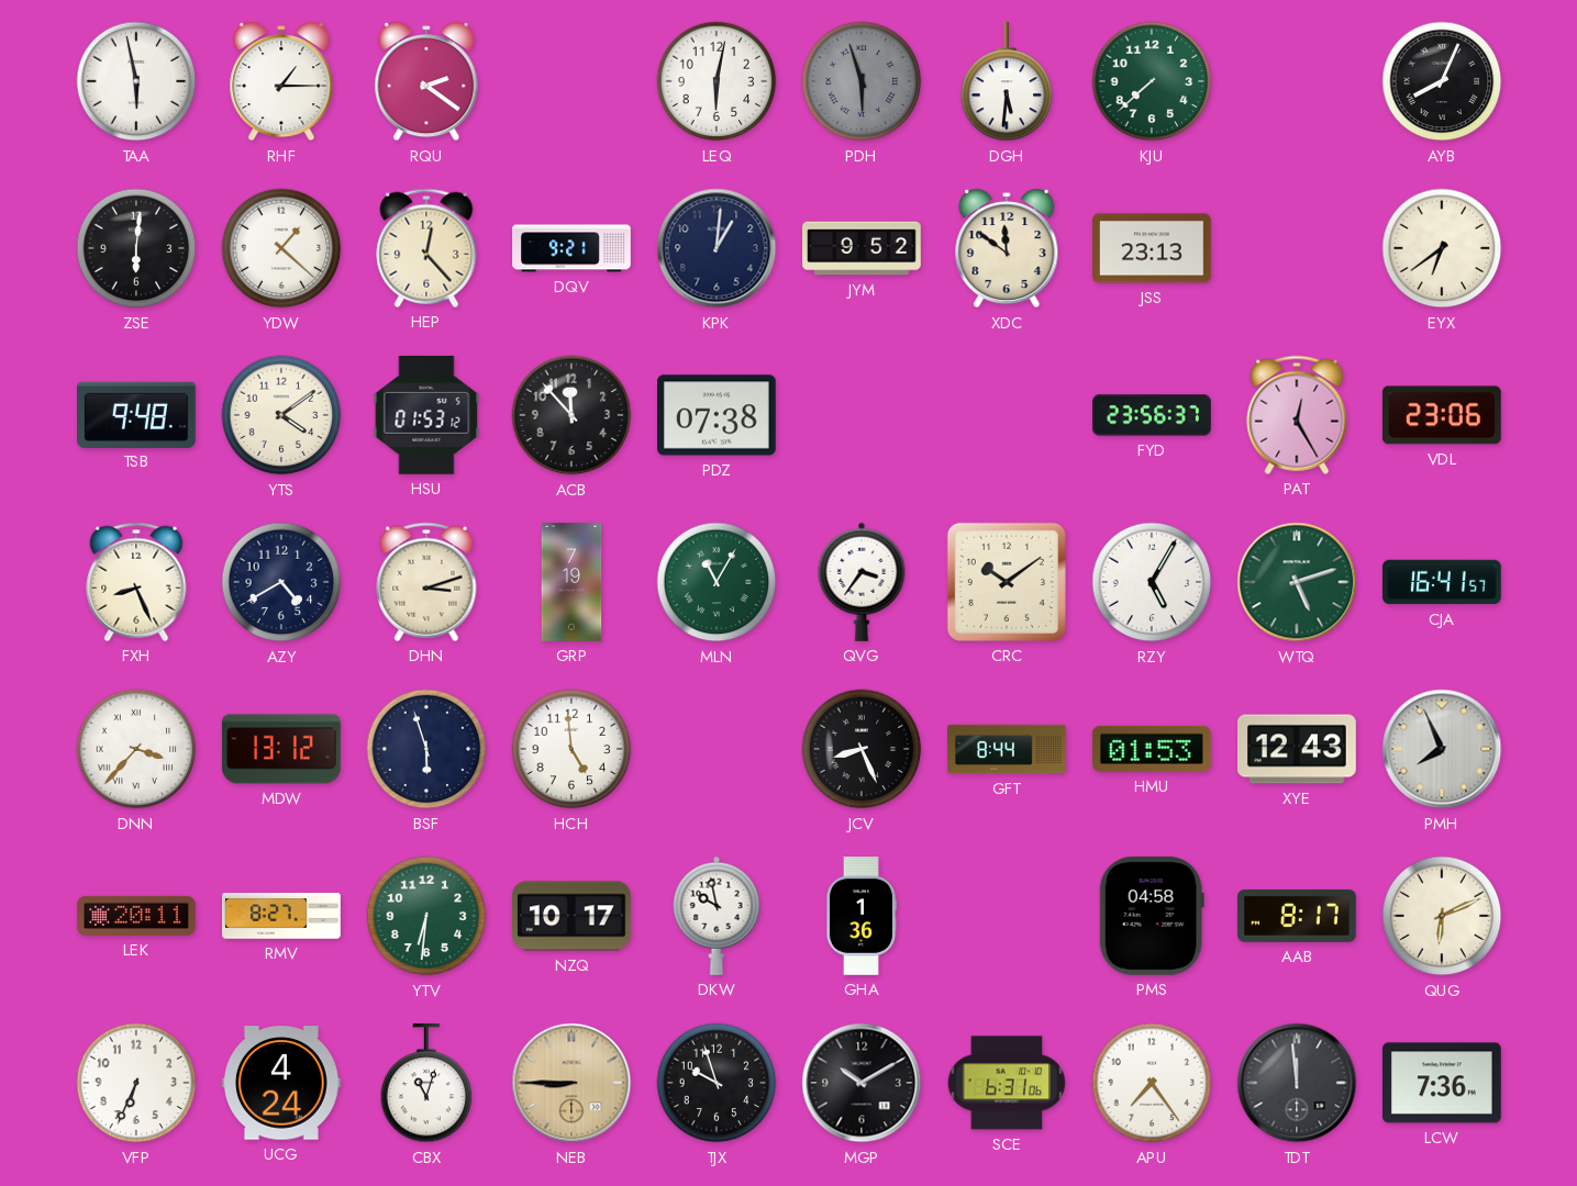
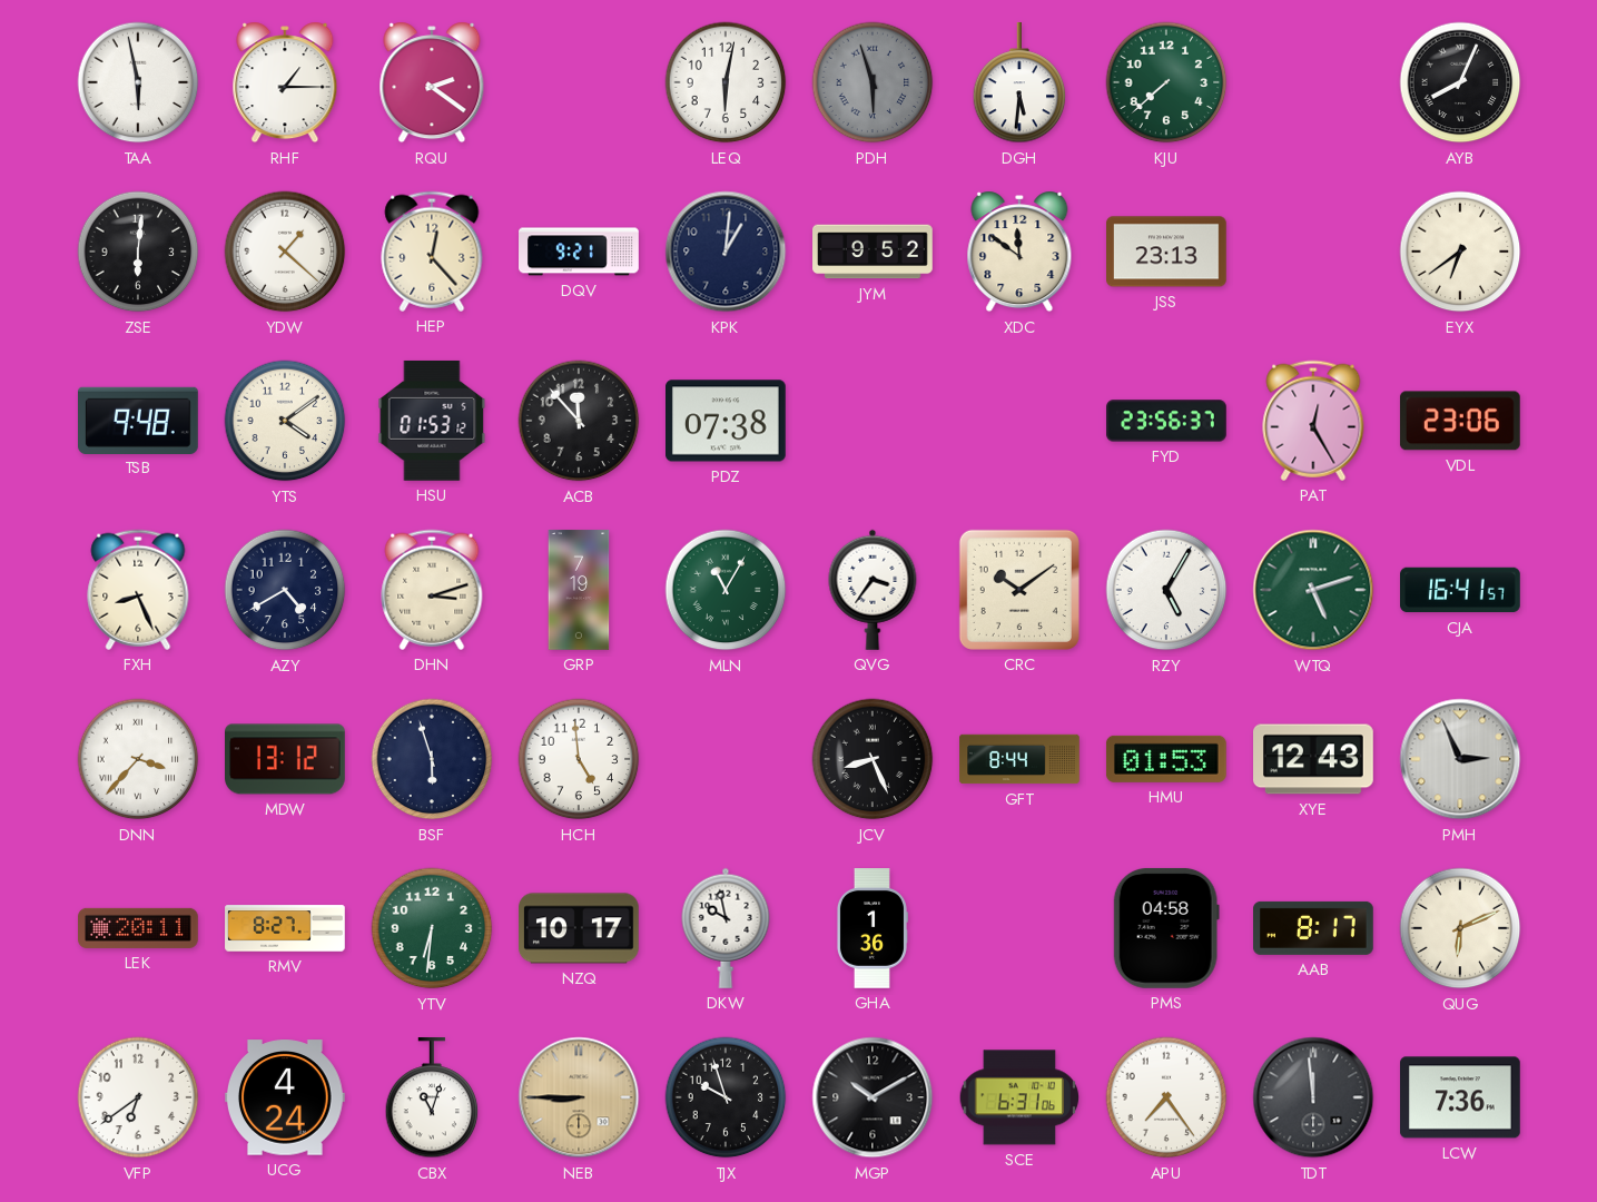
PMH: 7:56 -> 2:56
VFP: 6:34 -> 6:39
